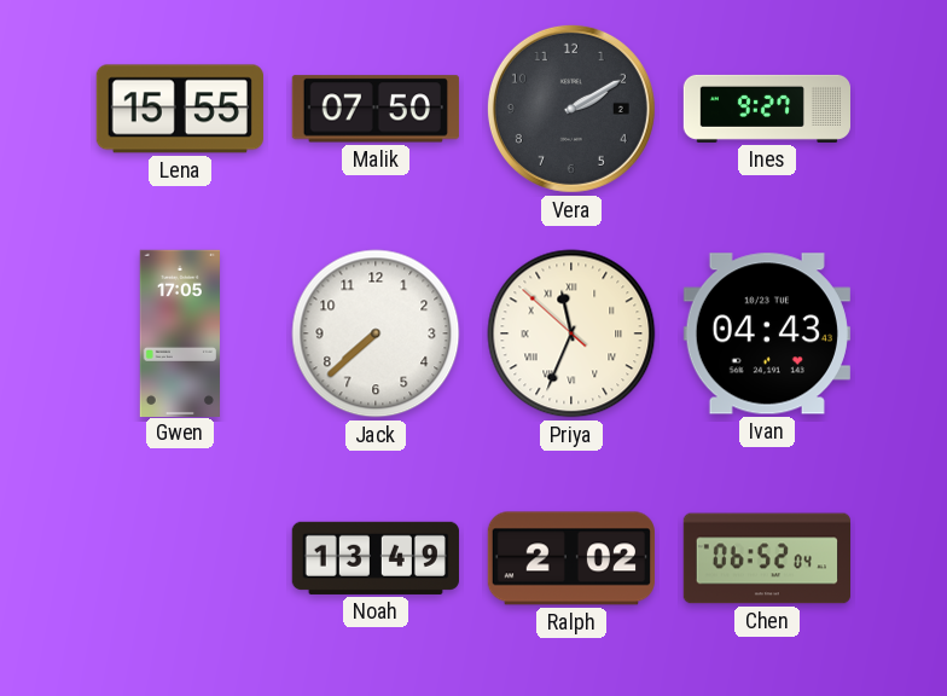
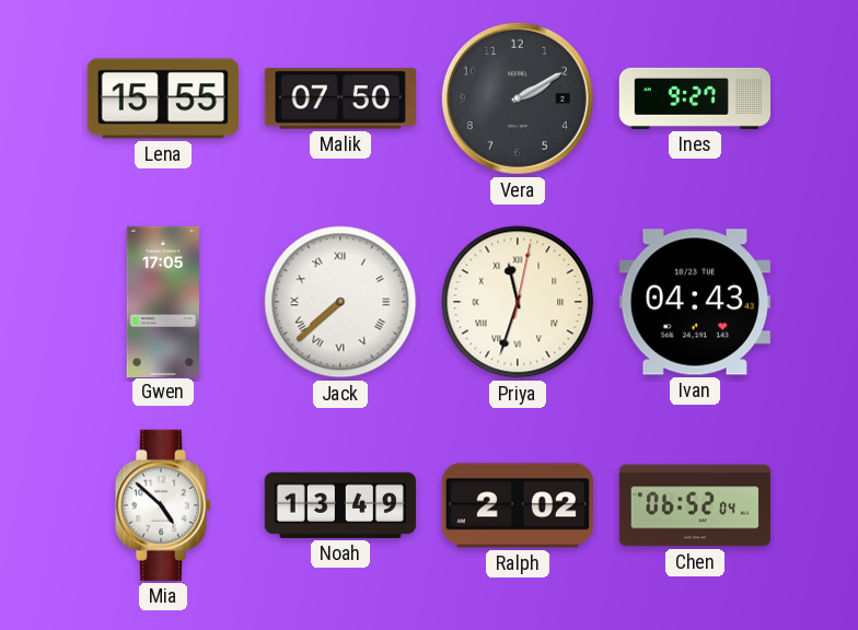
Jack numerals: Arabic -> Roman
Priya: 11:33:52 -> 11:33:02
Mia: none -> 4:52
